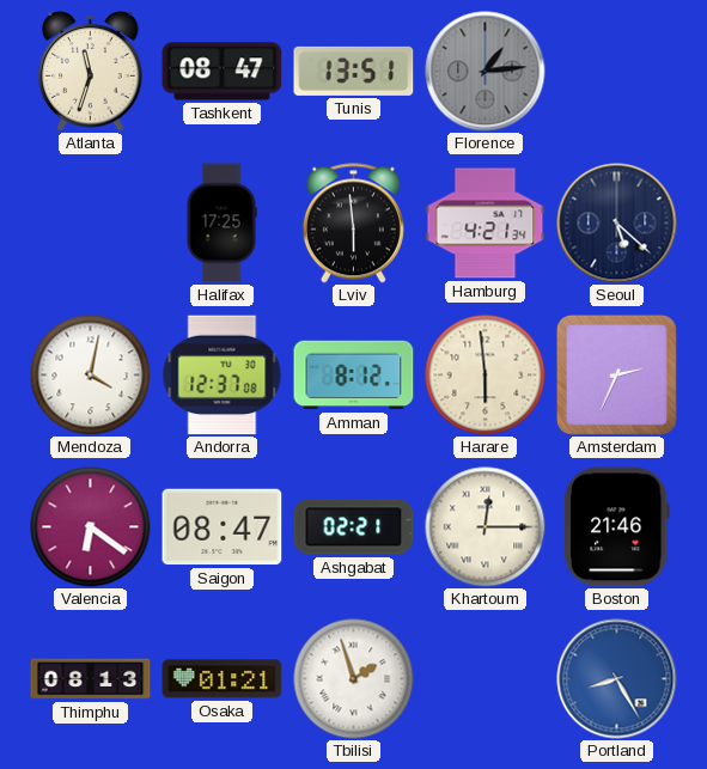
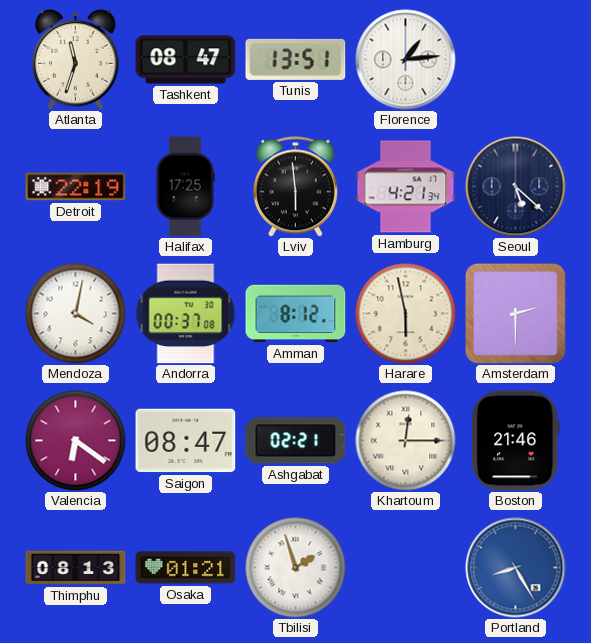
Florence dial: grey -> white
Detroit: none -> 22:19
Andorra: 12:37 -> 00:37
Harare: 5:59 -> 5:58
Amsterdam: 2:34 -> 2:30
